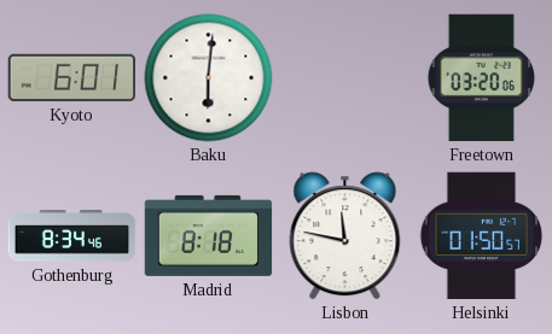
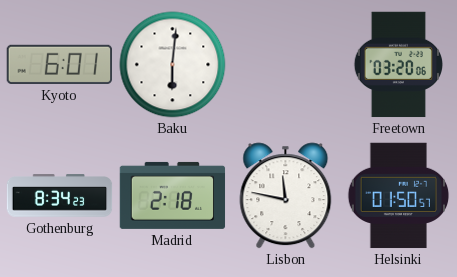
Gothenburg: 8:34:46 -> 8:34:23
Madrid: 8:18 -> 2:18
